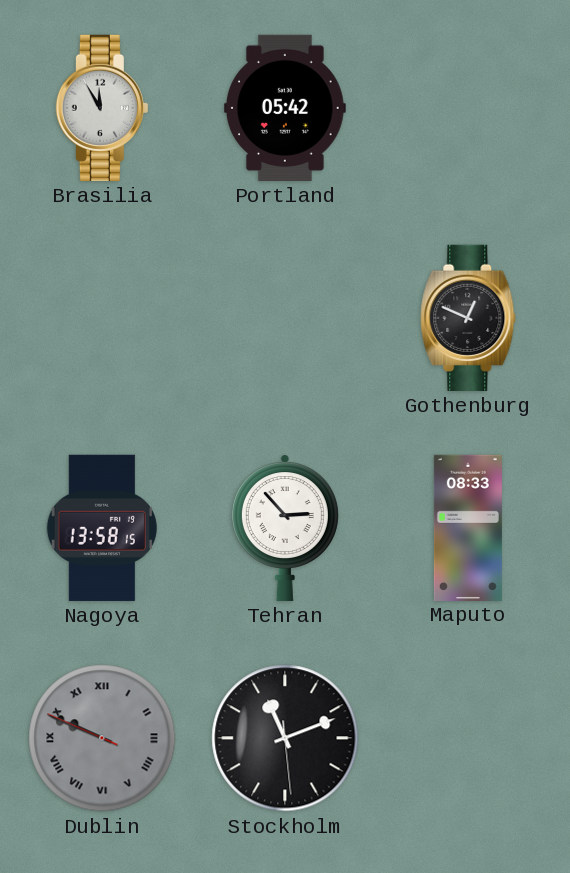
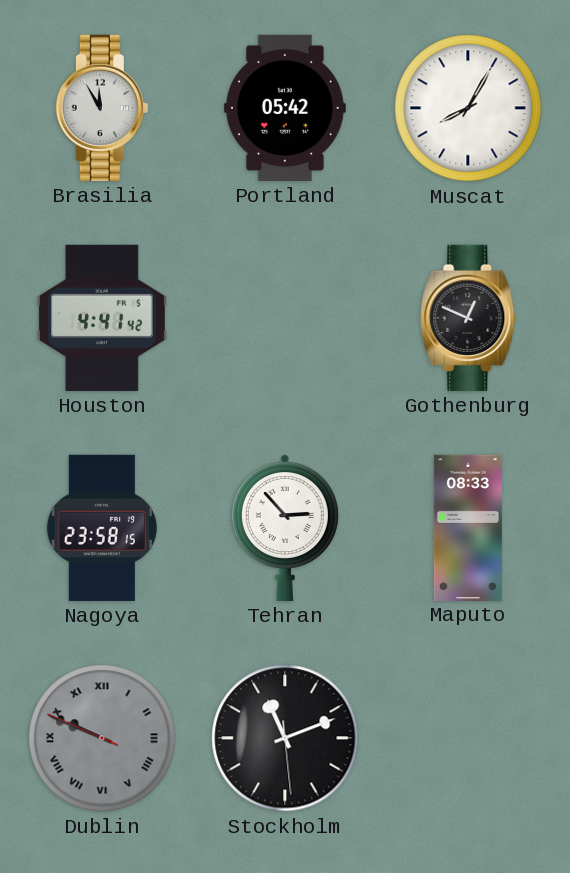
Muscat: none -> 8:05
Houston: none -> 4:41
Nagoya: 13:58 -> 23:58
